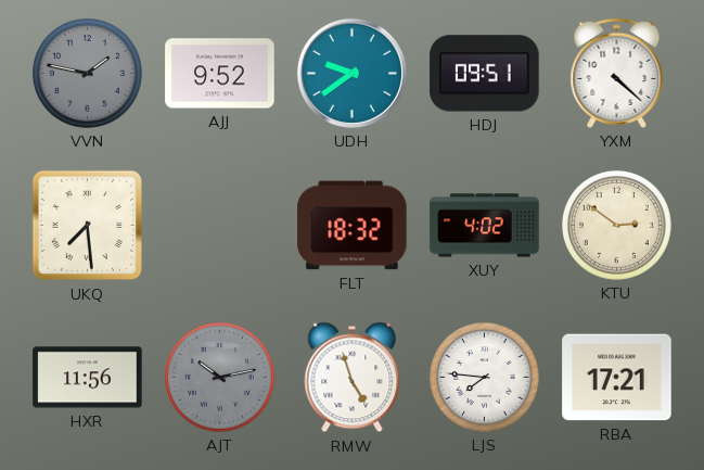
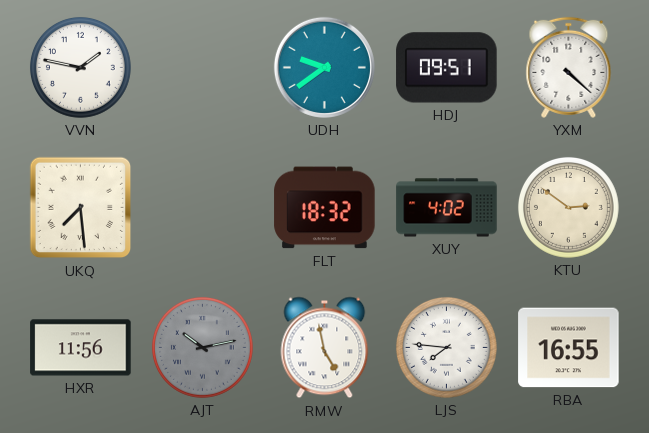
VVN dial: grey -> white
AJJ: 9:52 -> none
RMW: 4:57 -> 4:58
RBA: 17:21 -> 16:55
